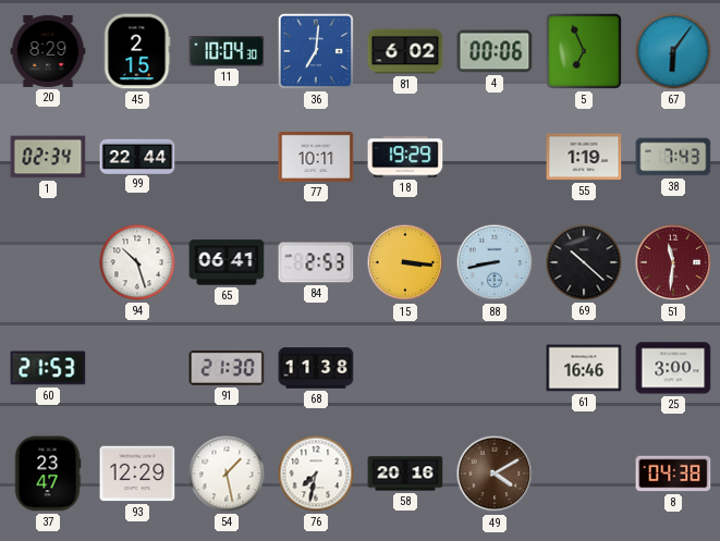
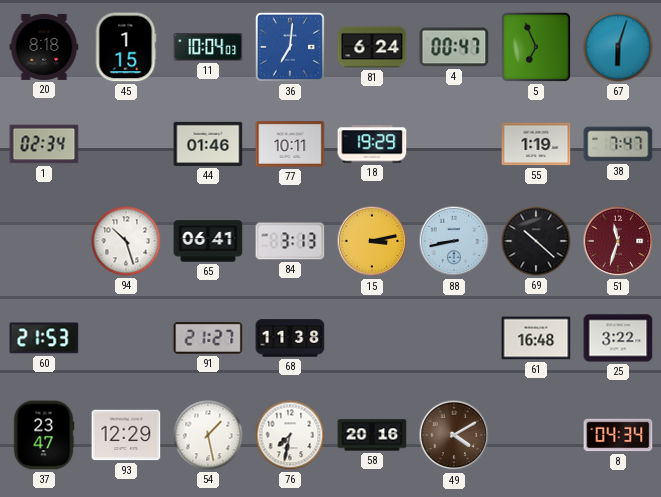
20: 8:29 -> 8:18
45: 2:15 -> 1:15
11: 10:04:30 -> 10:04:03
81: 6:02 -> 6:24
4: 00:06 -> 00:47
67: 6:06 -> 6:03
99: 22:44 -> none
44: none -> 01:46
38: 7:43 -> 7:47
84: 2:53 -> 3:13
15: 3:16 -> 3:13
51: 11:31 -> 11:33
91: 21:30 -> 21:27
61: 16:46 -> 16:48
25: 3:00 -> 3:22
8: 04:38 -> 04:34
